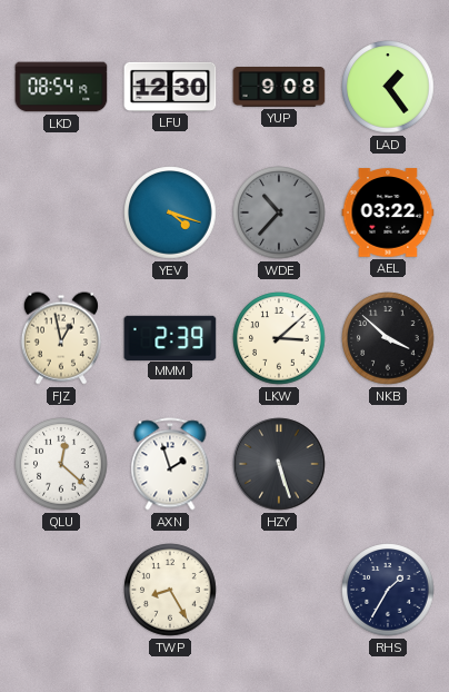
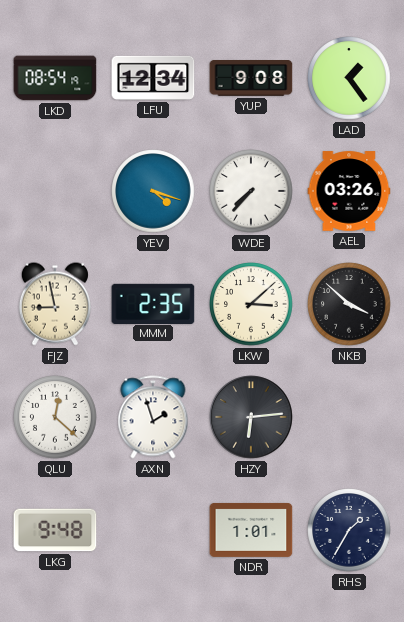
LFU: 12:30 -> 12:34
WDE: 10:37 -> 7:37
WDE dial: grey -> white
AEL: 03:22 -> 03:26
FJZ: 12:58 -> 8:58
MMM: 2:39 -> 2:35
HZY: 5:27 -> 6:14
LKG: none -> 9:48
TWP: 8:25 -> none
NDR: none -> 1:01
